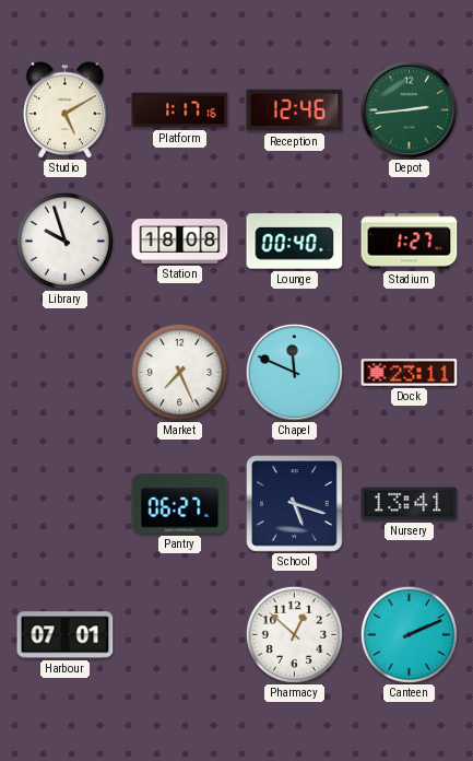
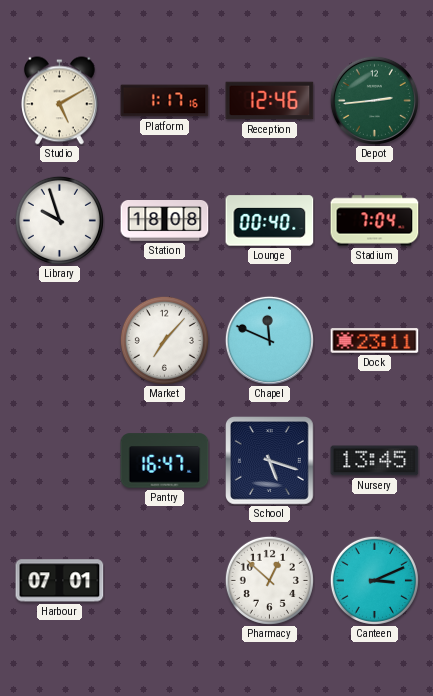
Stadium: 1:27 -> 7:04
Market: 7:26 -> 7:07
Pantry: 06:27 -> 16:47
Nursery: 13:41 -> 13:45
Canteen: 2:11 -> 3:11
